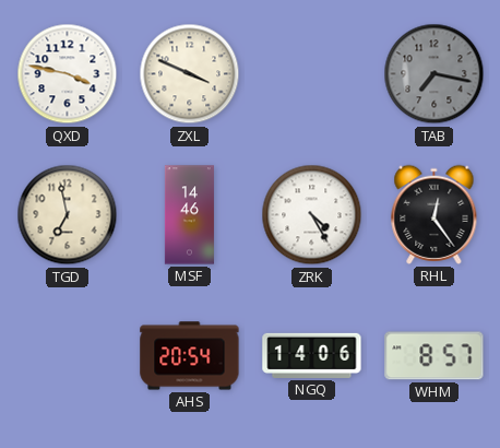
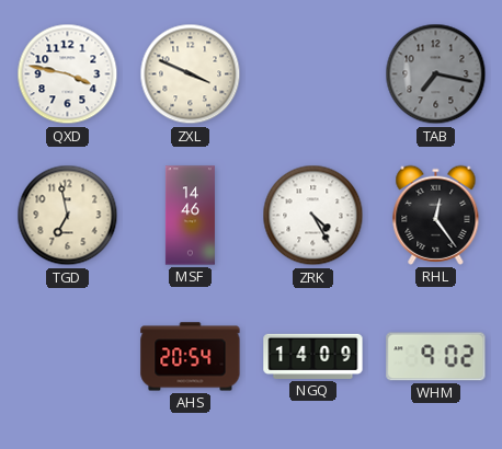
NGQ: 14:06 -> 14:09
WHM: 8:57 -> 9:02
